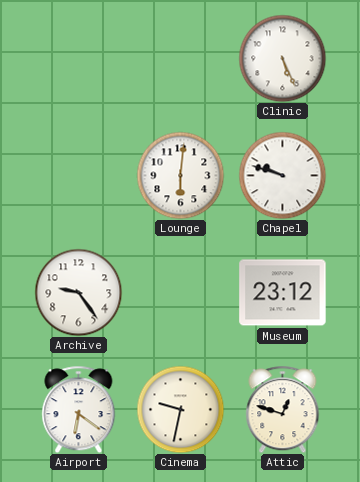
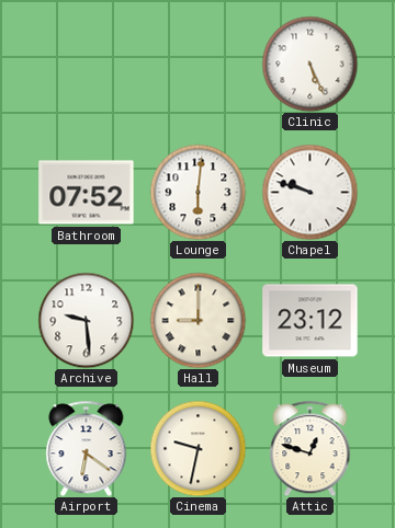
Bathroom: none -> 07:52
Archive: 9:24 -> 9:29
Hall: none -> 9:00
